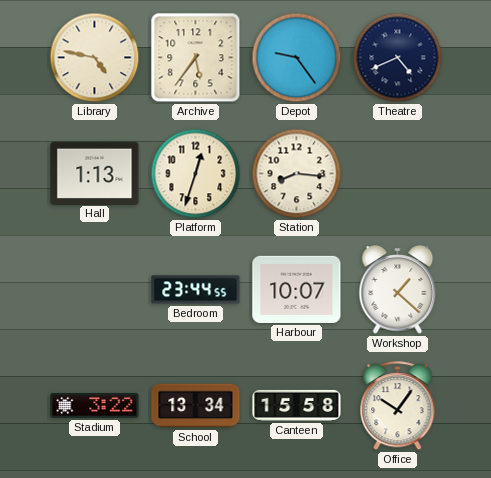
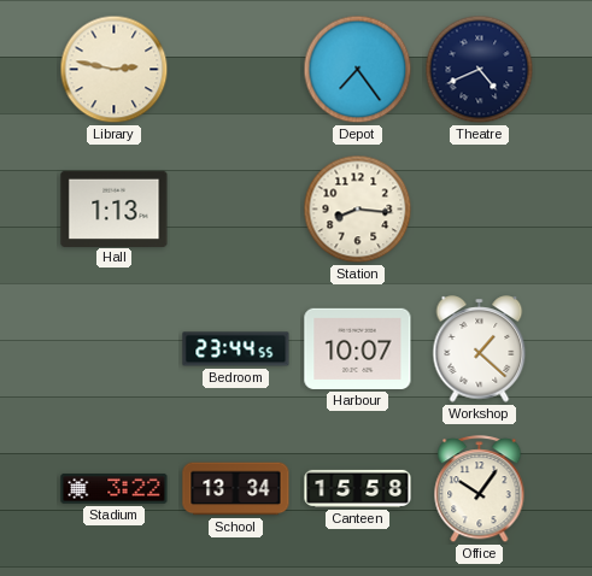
Library: 4:47 -> 2:47
Archive: 5:36 -> none
Depot: 9:24 -> 7:24
Platform: 12:33 -> none
